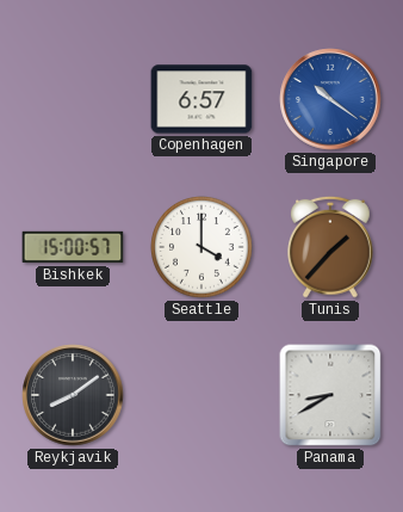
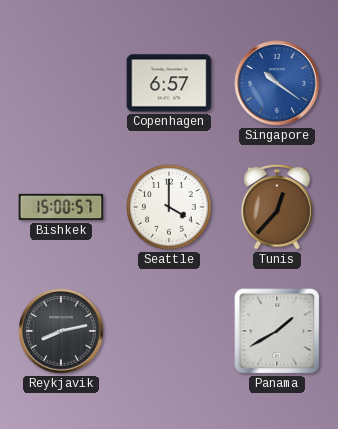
Tunis: 1:37 -> 12:37
Reykjavik: 8:09 -> 8:13
Panama: 8:40 -> 1:40
